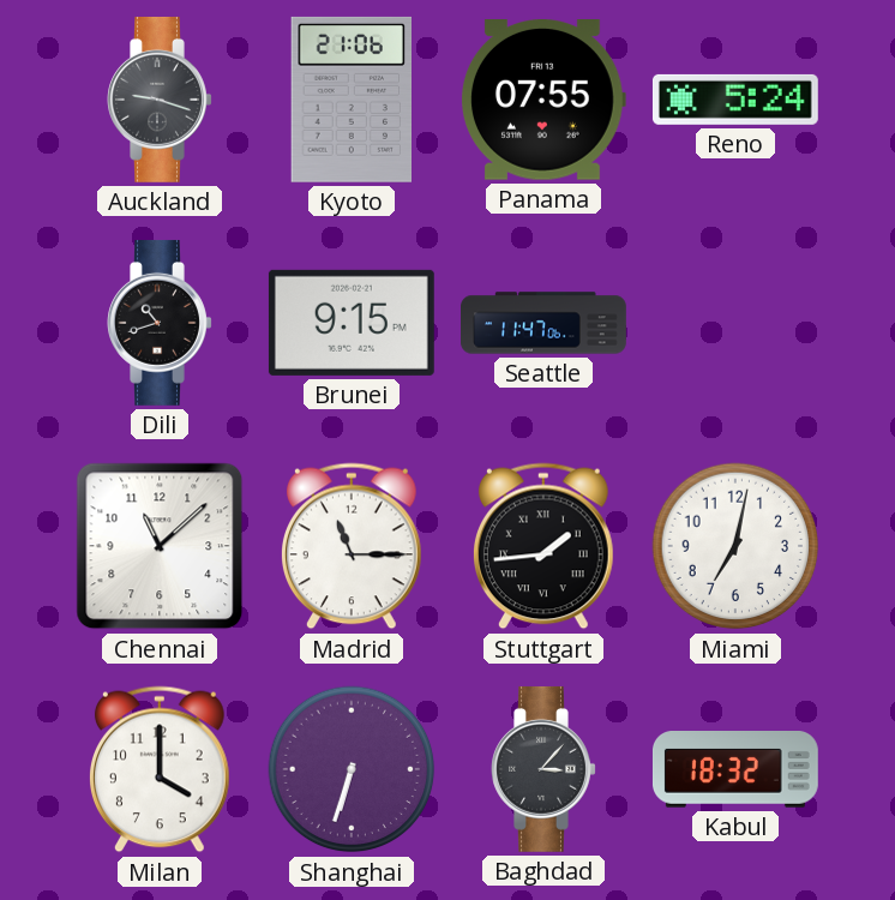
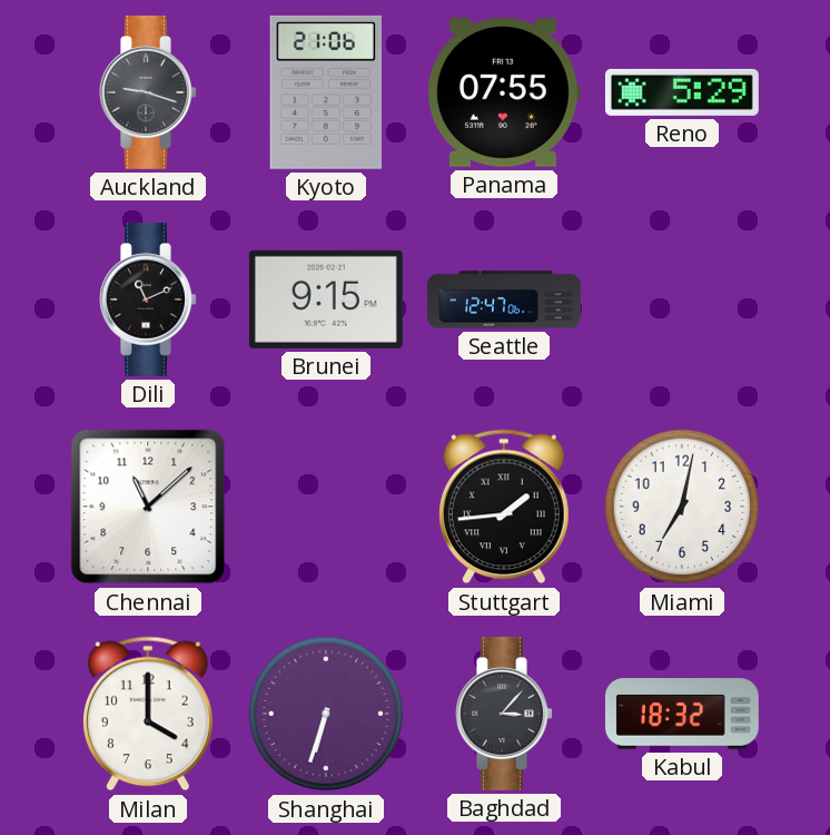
Reno: 5:24 -> 5:29
Dili: 10:42 -> 11:11
Seattle: 11:47 -> 12:47
Madrid: 11:15 -> none
